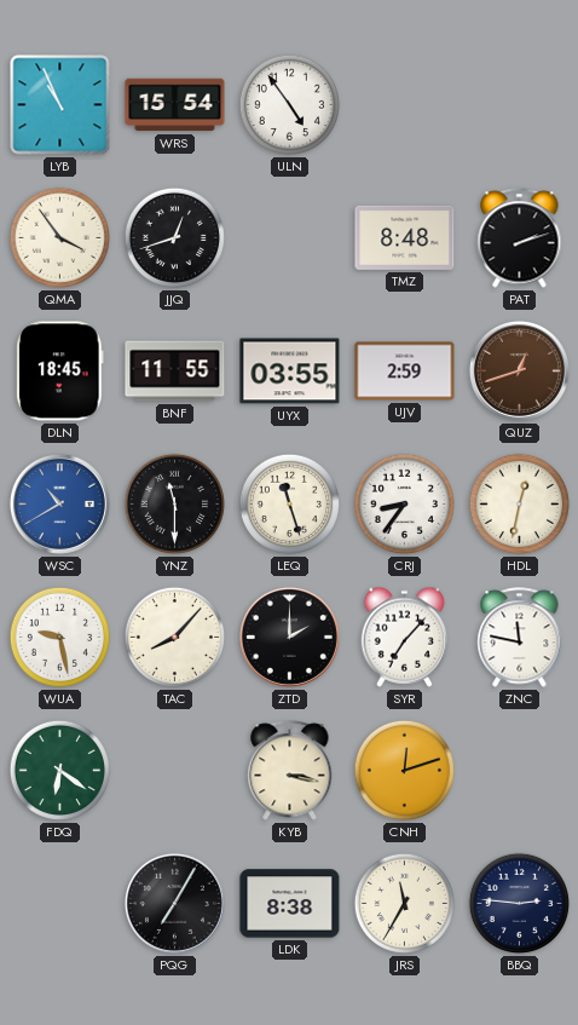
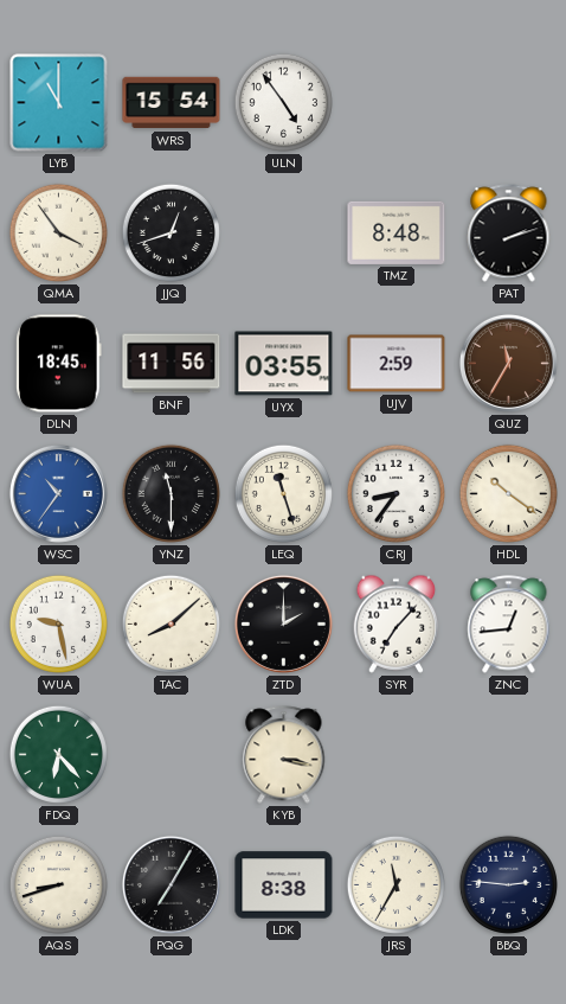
LYB: 10:56 -> 11:00
BNF: 11:55 -> 11:56
QUZ: 12:42 -> 11:35
WSC: 10:40 -> 10:36
HDL: 12:32 -> 10:21
TAC: 8:07 -> 8:08
ZNC: 11:47 -> 12:44
FDQ: 6:21 -> 6:23
CNH: 12:12 -> none
AQS: none -> 8:42
